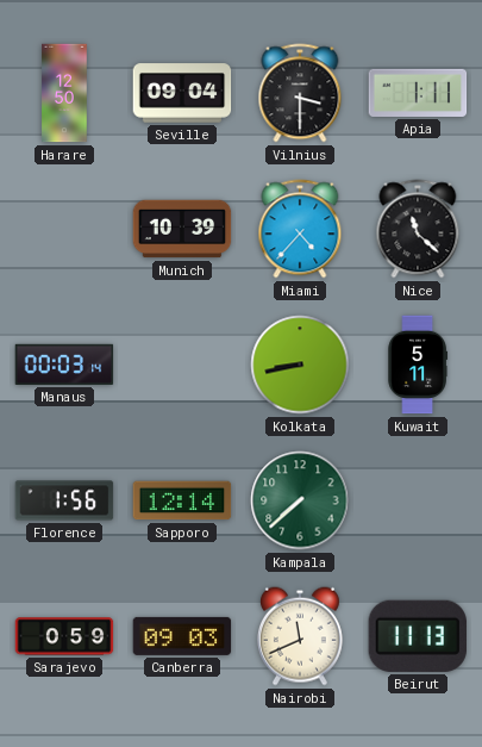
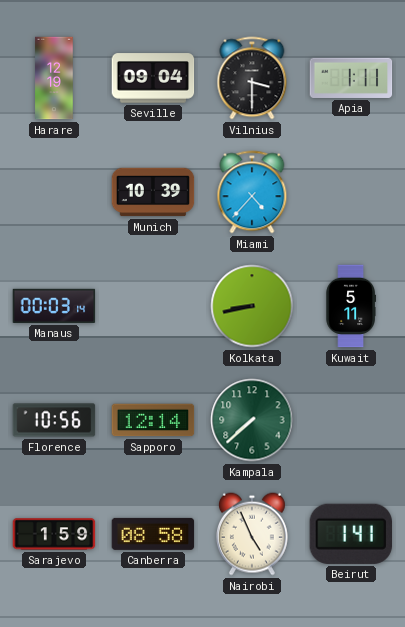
Harare: 12:50 -> 12:19
Nice: 11:22 -> none
Florence: 1:56 -> 10:56
Sarajevo: 0:59 -> 1:59
Canberra: 09:03 -> 08:58
Nairobi: 11:41 -> 4:56
Beirut: 11:13 -> 1:41
